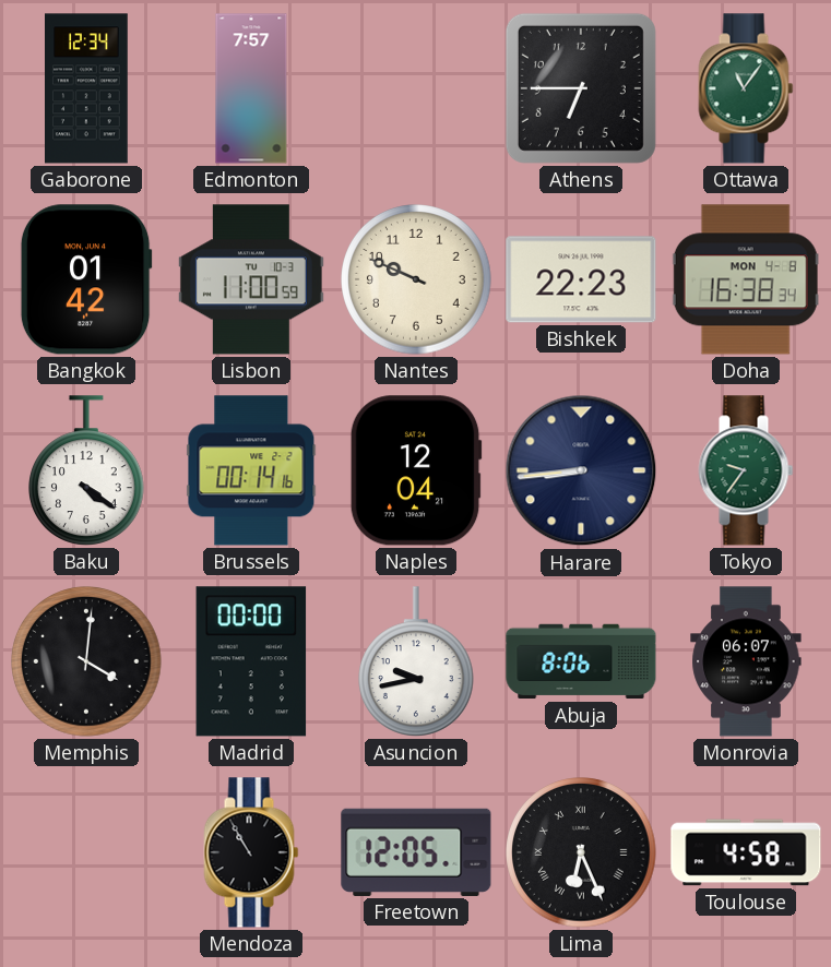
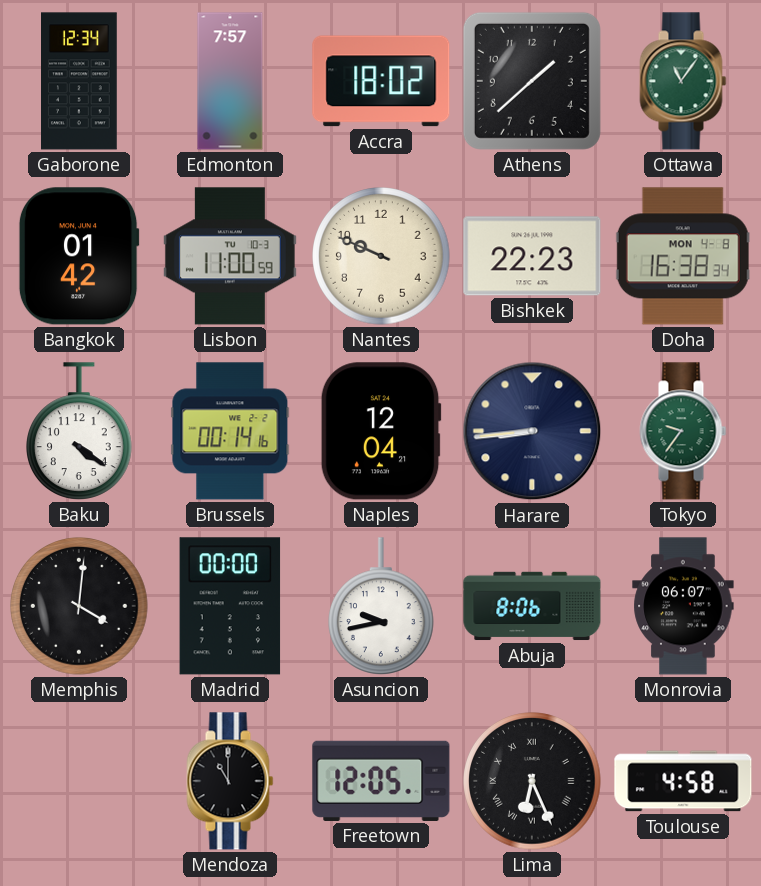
Accra: none -> 18:02
Athens: 6:45 -> 1:38
Mendoza: 10:55 -> 11:00
